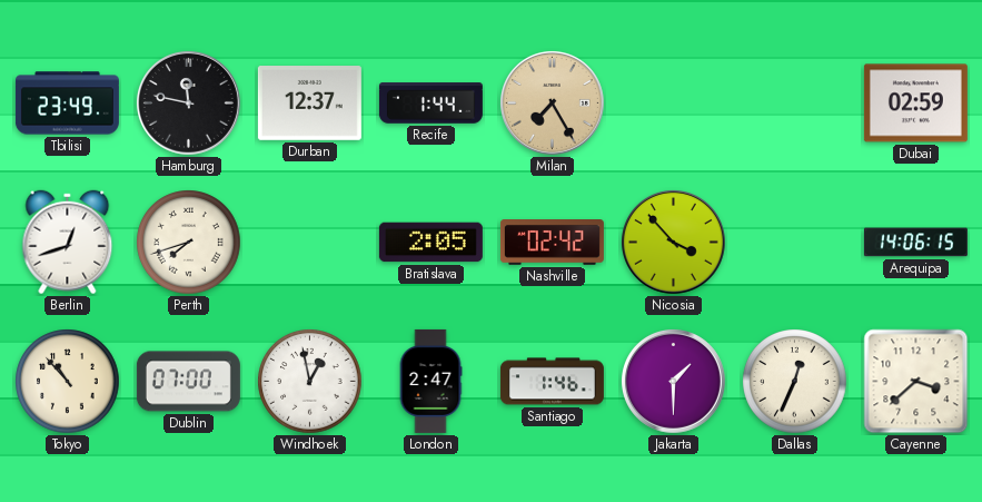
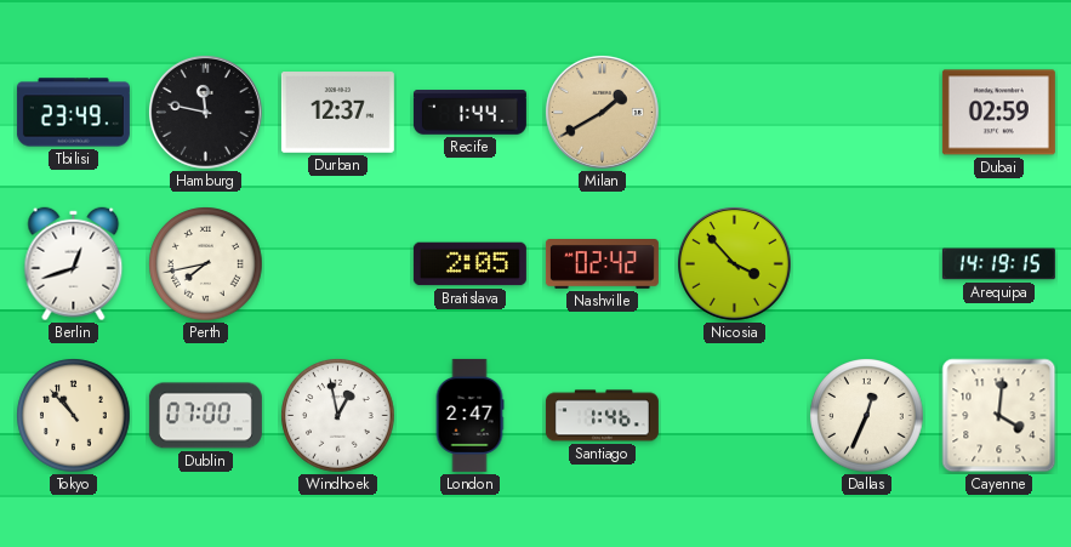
Milan: 7:25 -> 1:40
Perth: 7:42 -> 7:43
Arequipa: 14:06 -> 14:19
Jakarta: 1:30 -> none
Cayenne: 3:38 -> 4:01
